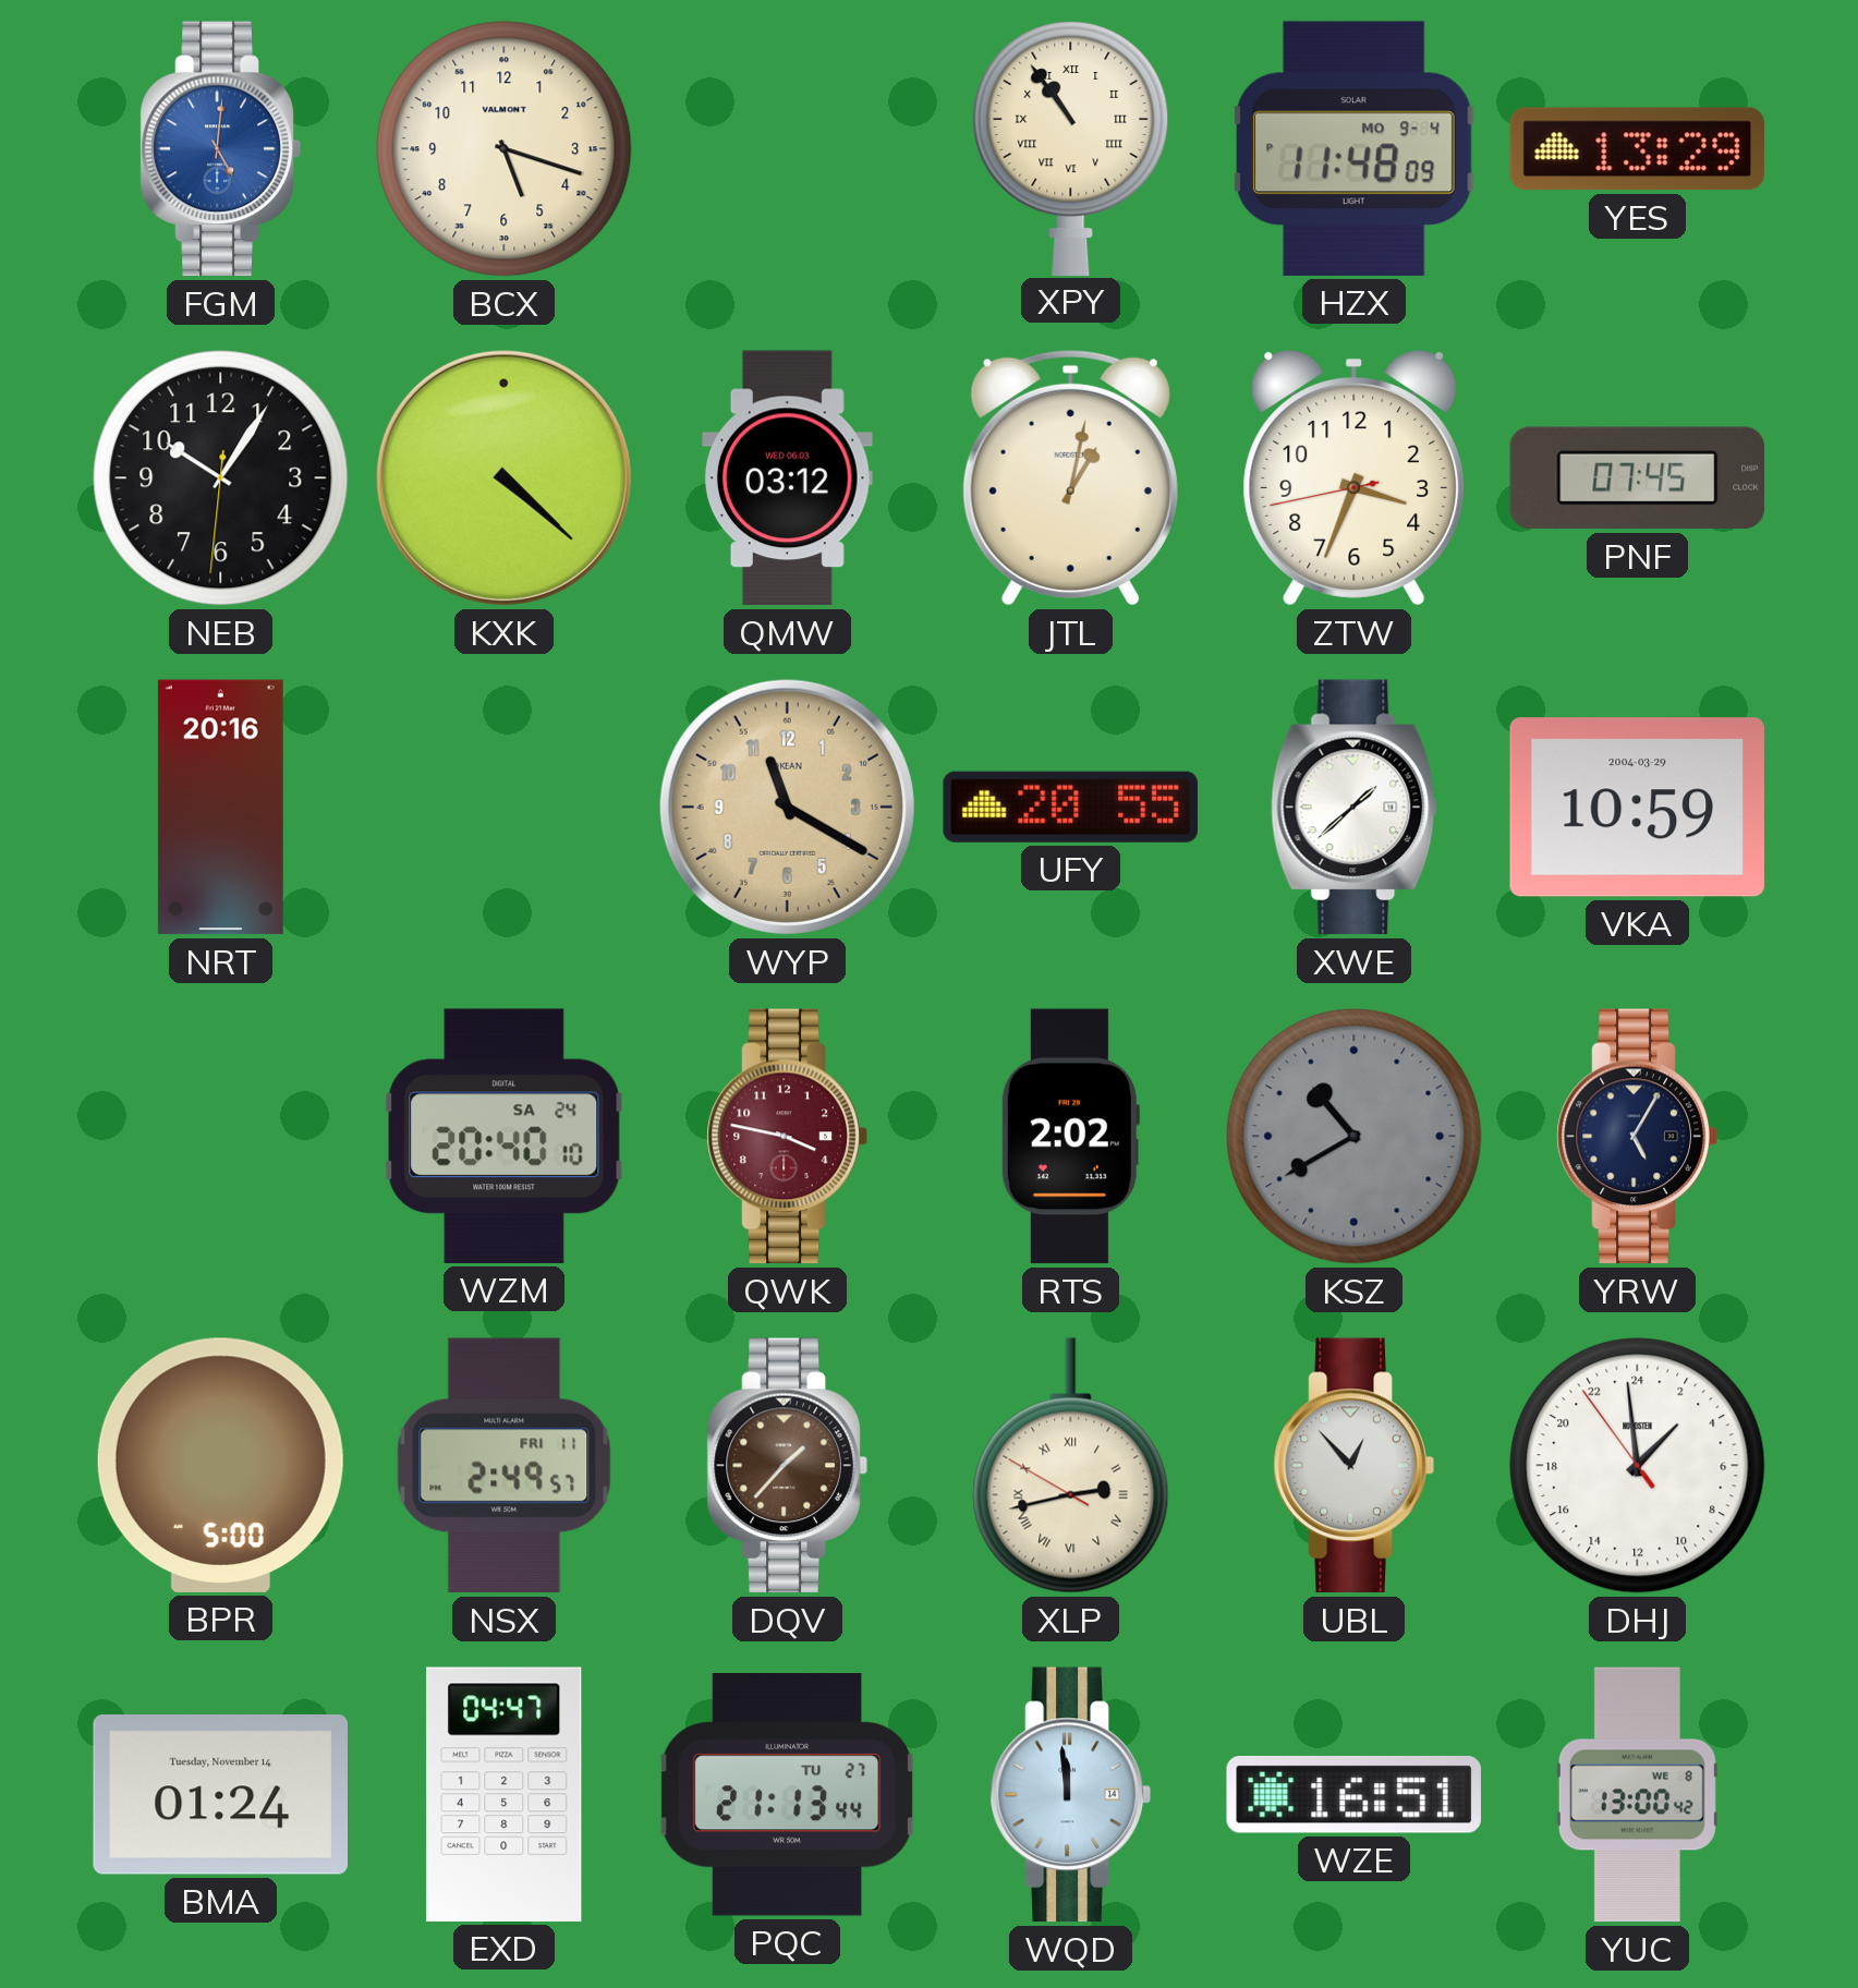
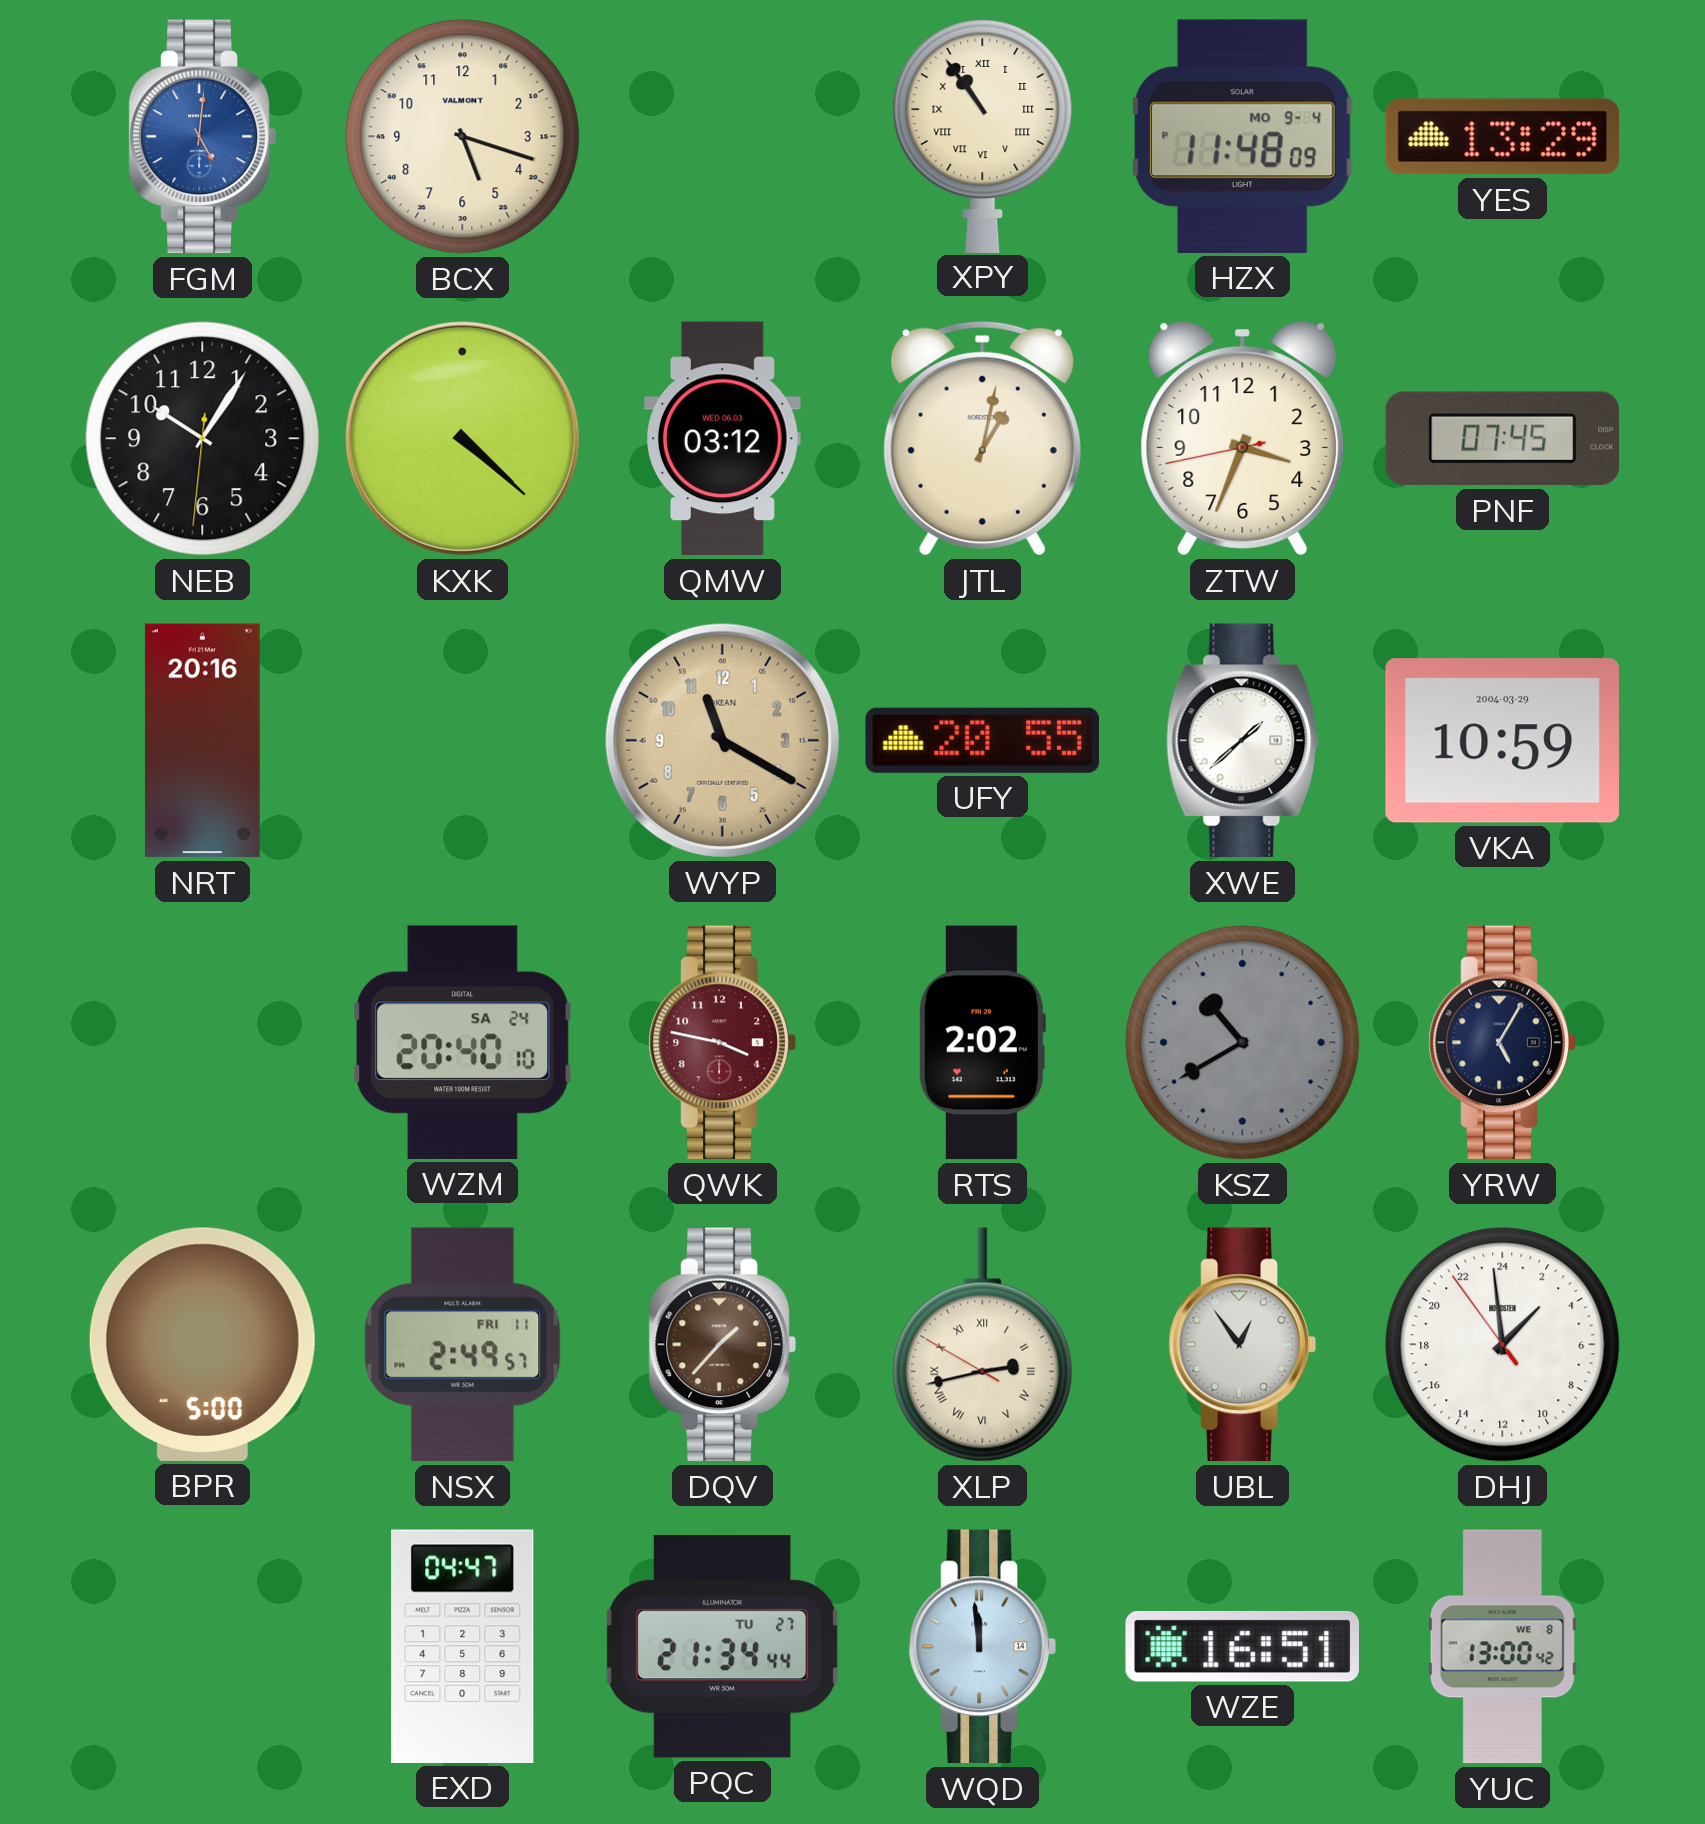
UBL: 12:53 -> 12:54
BMA: 01:24 -> none
PQC: 21:13 -> 21:34
